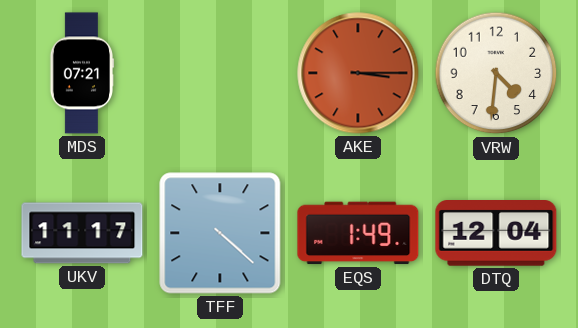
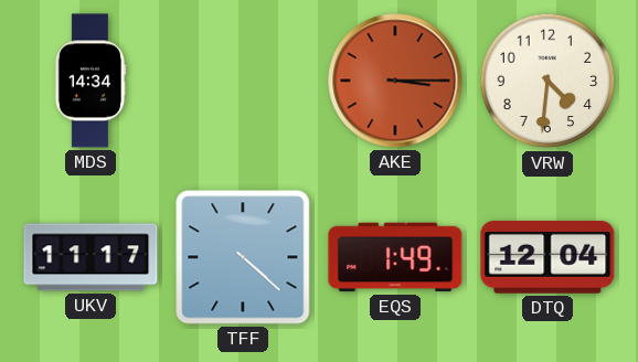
MDS: 07:21 -> 14:34
